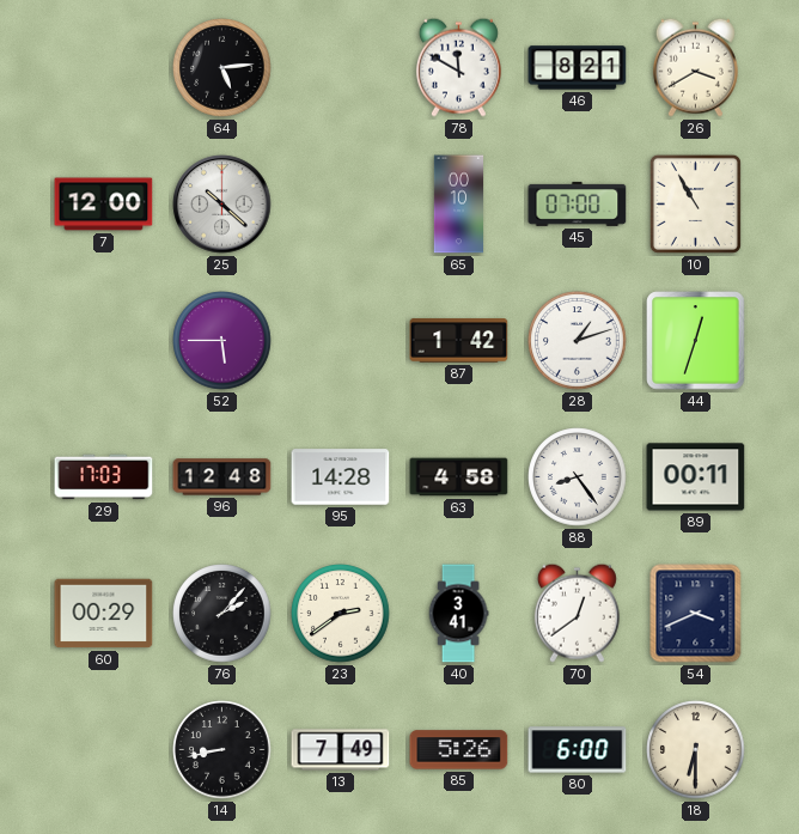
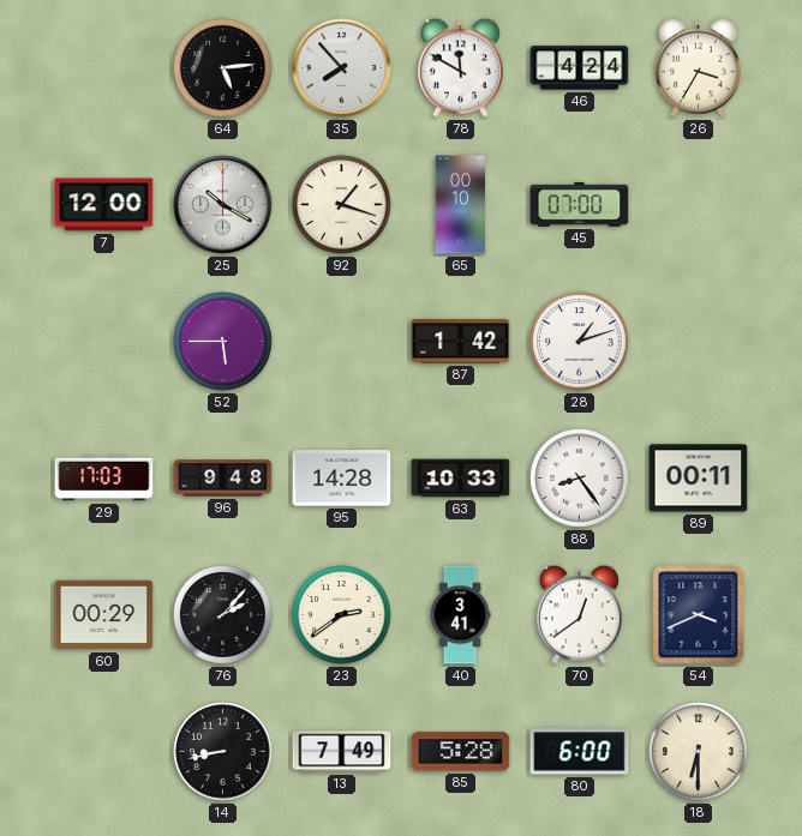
35: none -> 7:53
46: 8:21 -> 4:24
26: 3:40 -> 3:35
25: 10:22 -> 10:20
92: none -> 1:18
10: 10:55 -> none
44: 12:33 -> none
96: 12:48 -> 9:48
63: 4:58 -> 10:33
85: 5:26 -> 5:28
